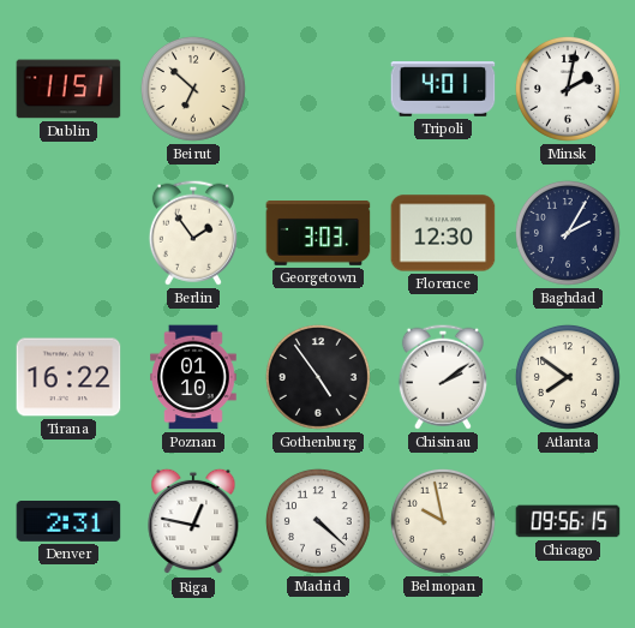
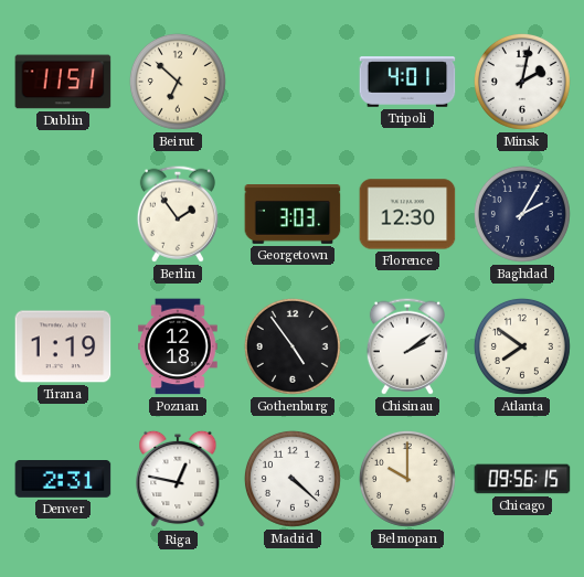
Tirana: 16:22 -> 1:19
Poznan: 01:10 -> 12:18
Belmopan: 9:58 -> 10:00
